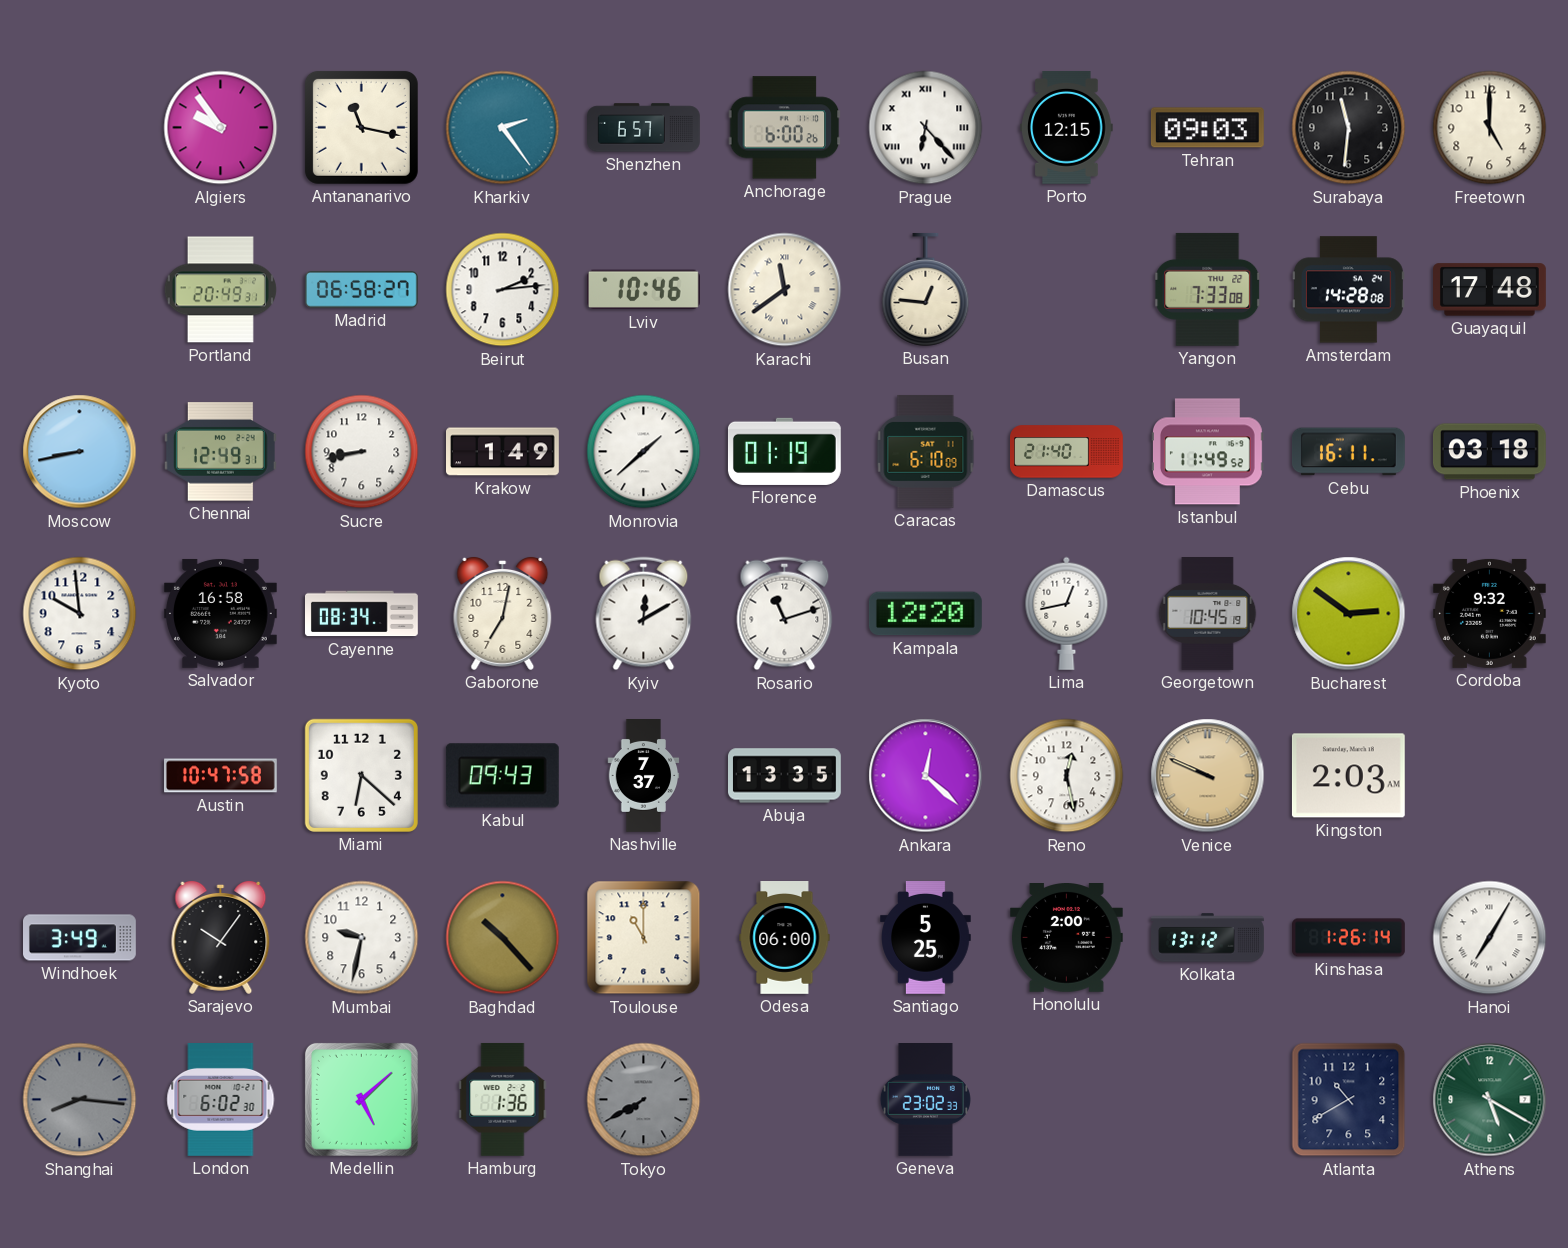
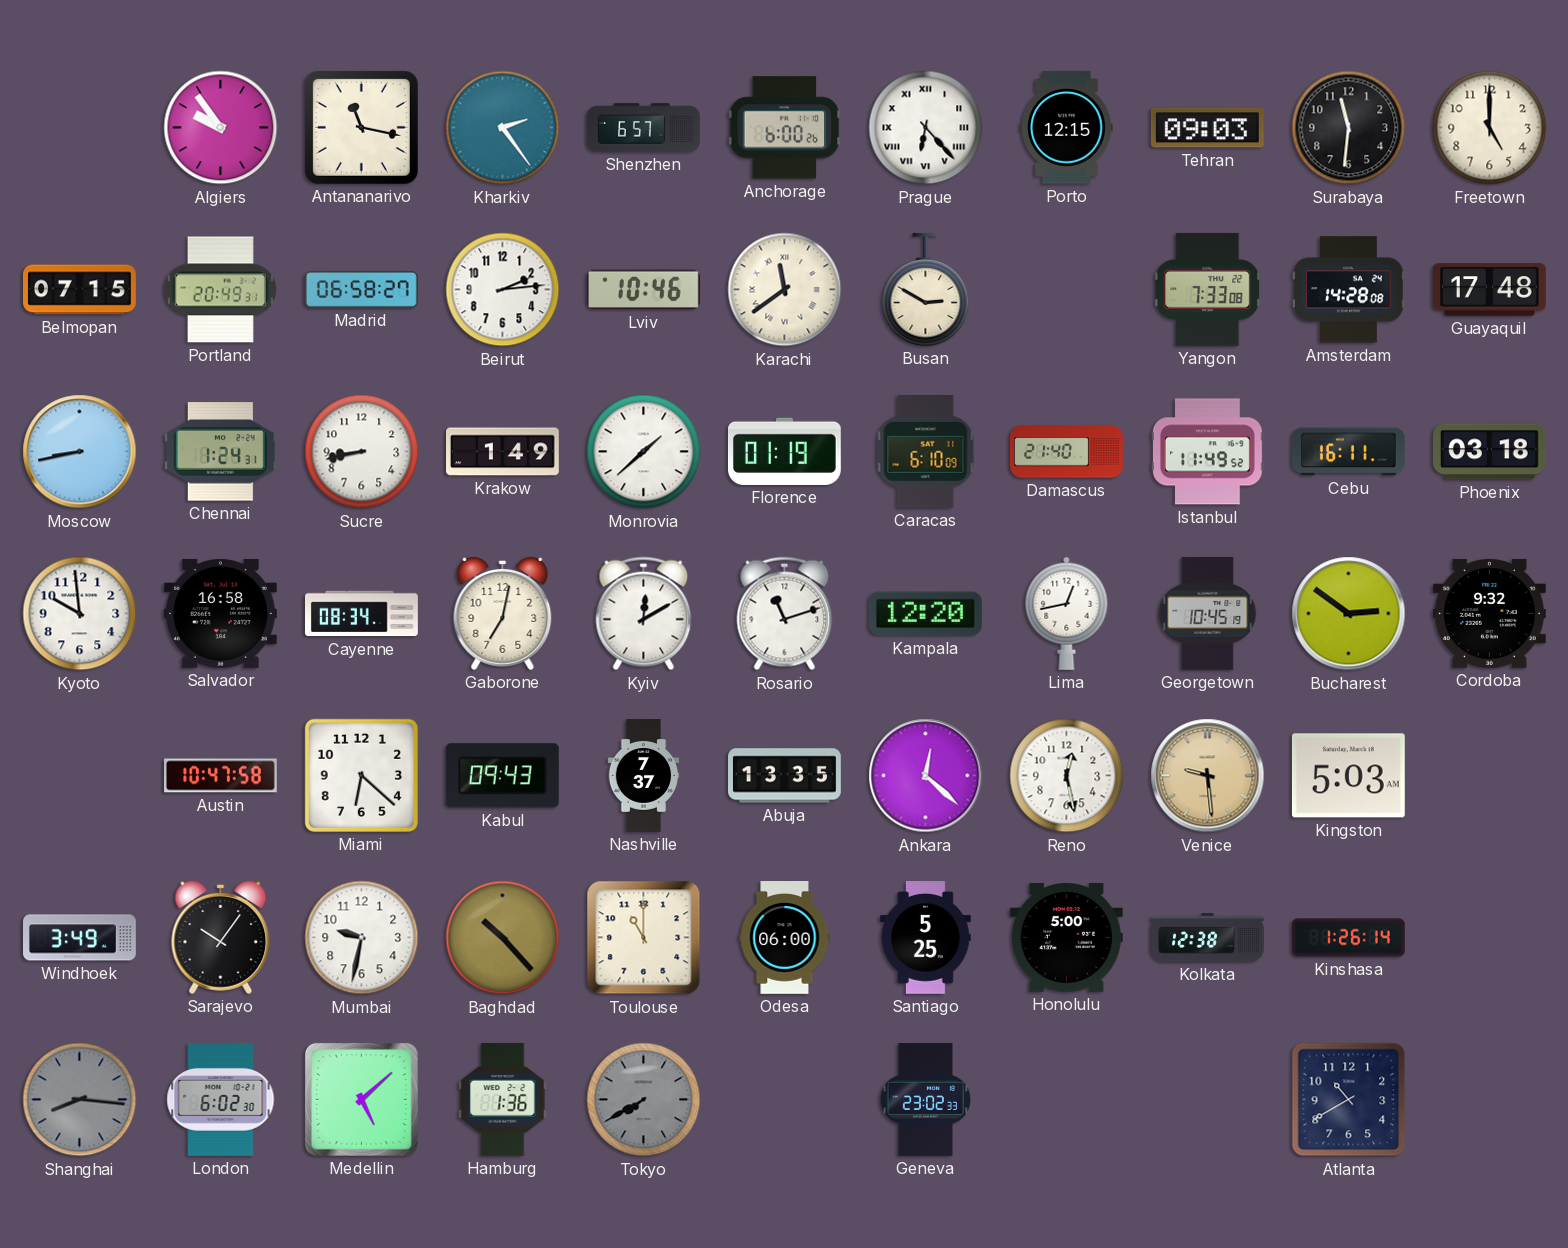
Belmopan: none -> 07:15
Busan: 12:46 -> 2:50
Chennai: 12:49 -> 1:24
Venice: 9:49 -> 9:29
Kingston: 2:03 -> 5:03
Honolulu: 2:00 -> 5:00
Kolkata: 13:12 -> 12:38
Hanoi: 7:05 -> none
Athens: 5:20 -> none
